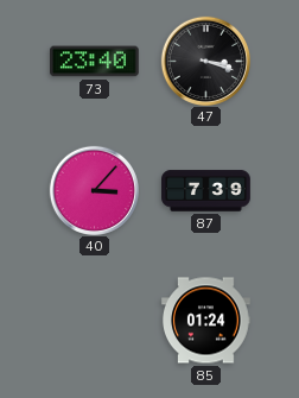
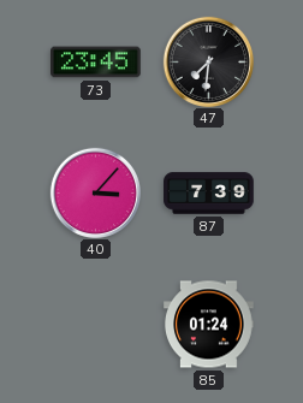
73: 23:40 -> 23:45
47: 3:18 -> 7:31
